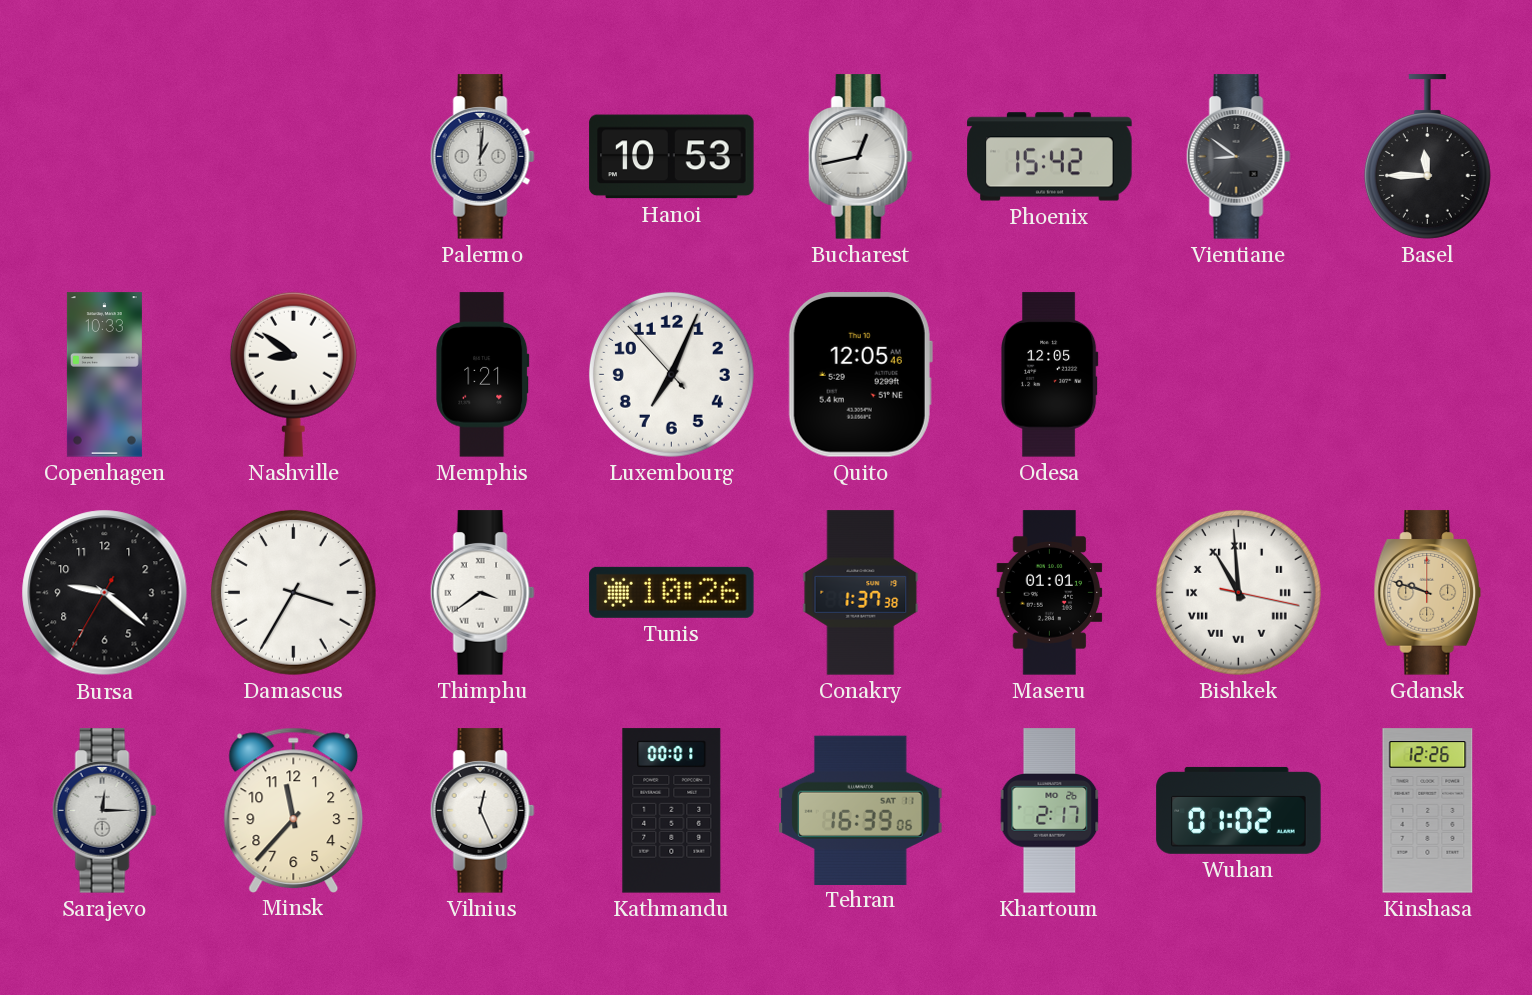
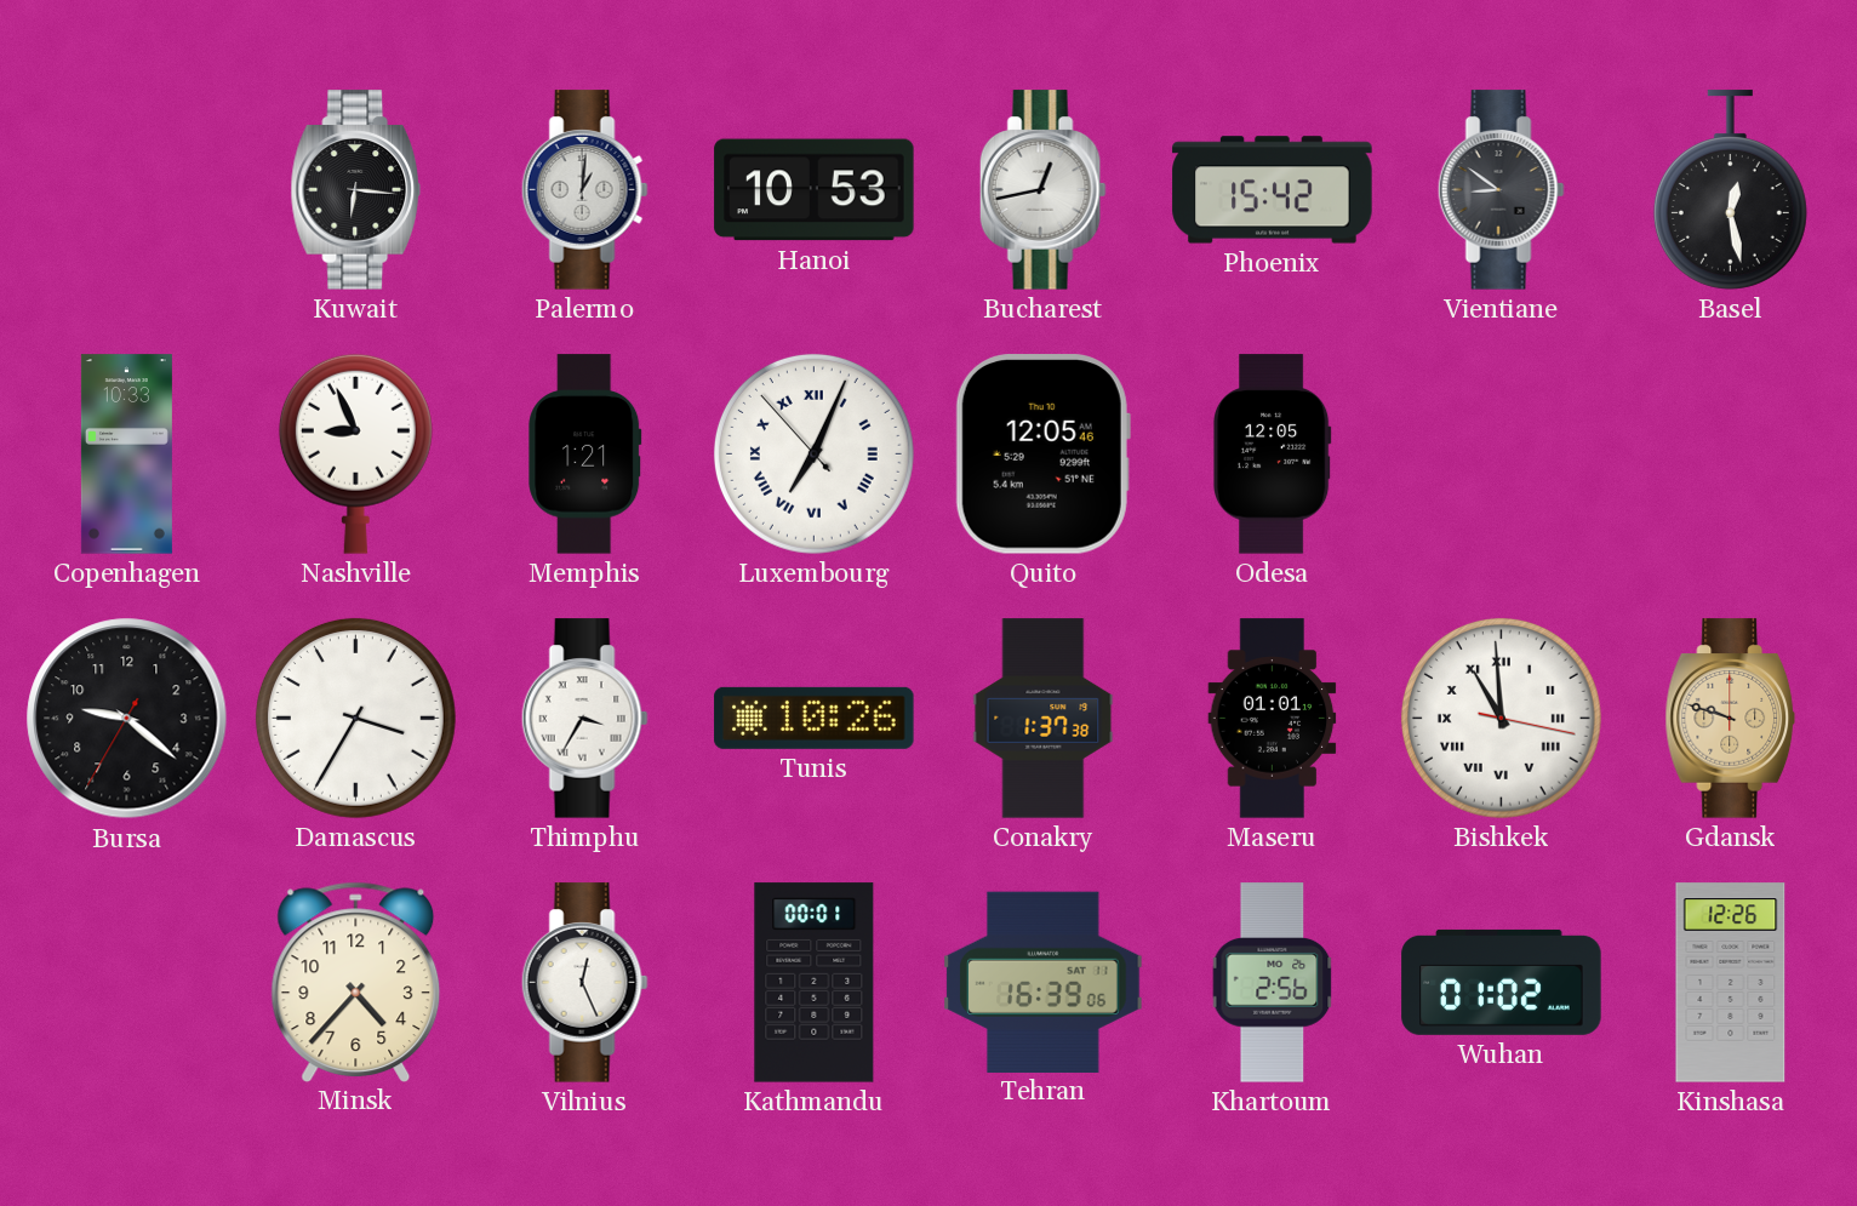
Kuwait: none -> 6:16
Basel: 11:45 -> 12:28
Nashville: 8:51 -> 8:56
Luxembourg numerals: Arabic -> Roman
Thimphu: 3:39 -> 3:35
Sarajevo: 12:15 -> none
Minsk: 11:37 -> 4:37
Khartoum: 2:17 -> 2:56
